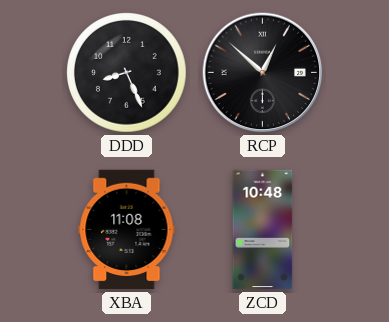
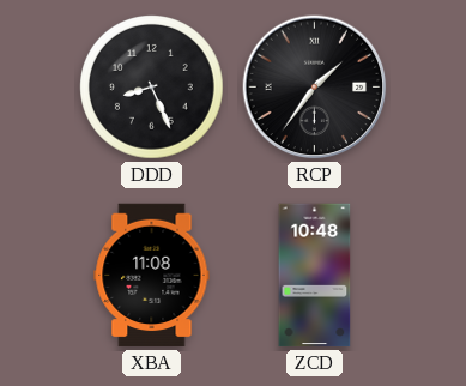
RCP: 12:52 -> 1:36
